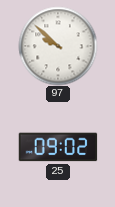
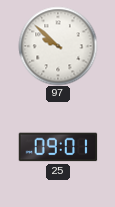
25: 09:02 -> 09:01
